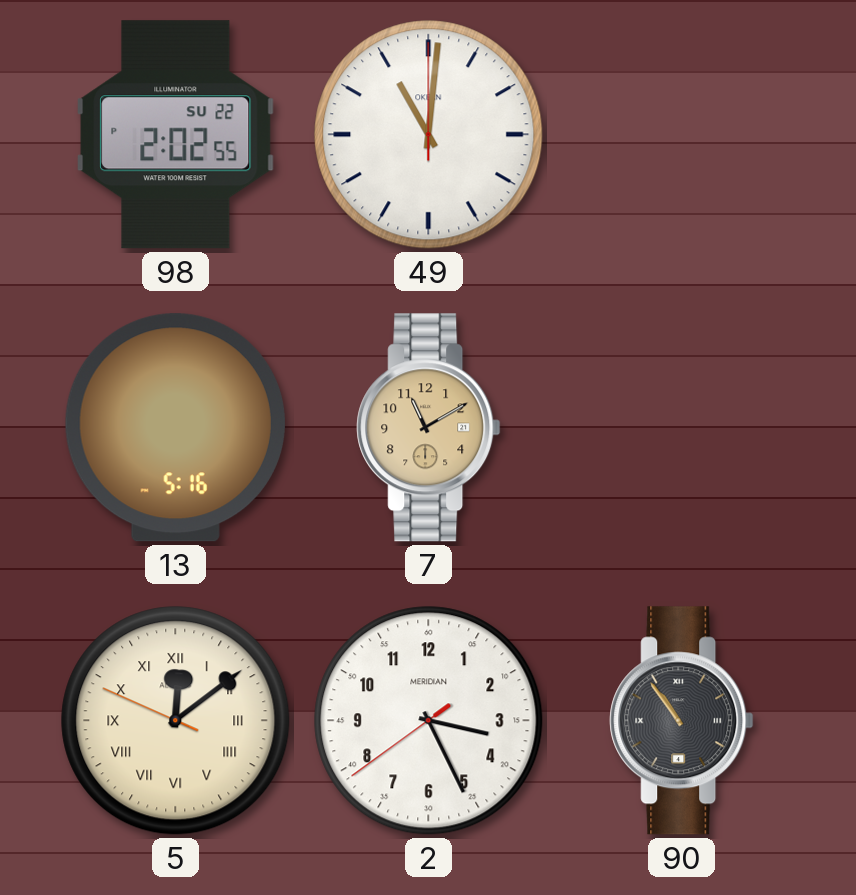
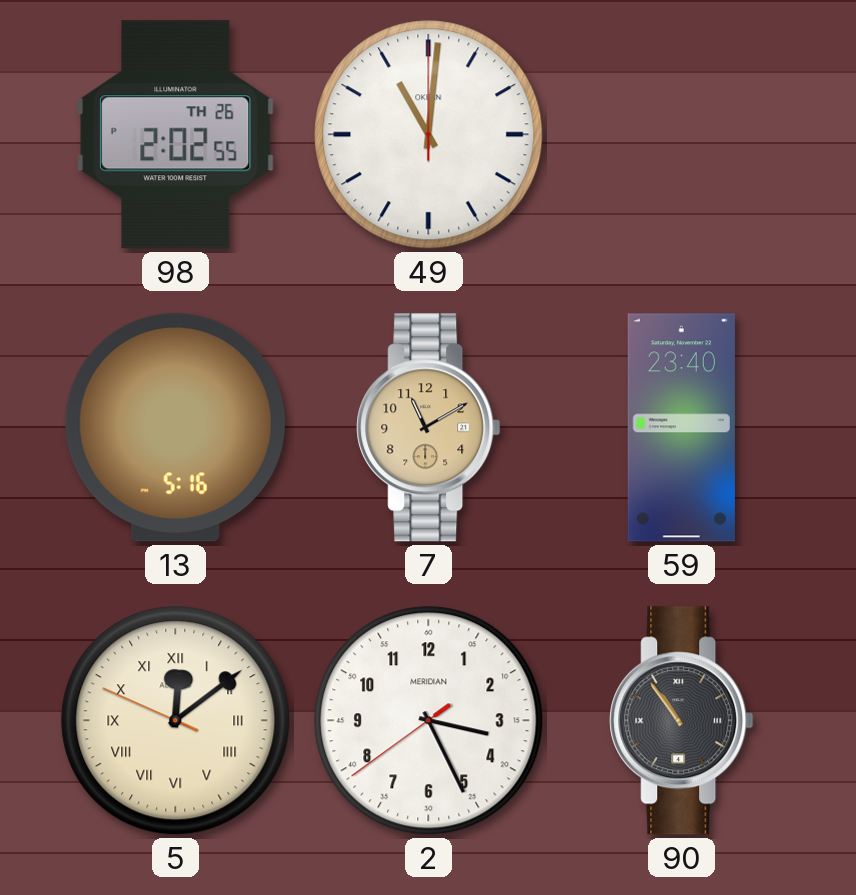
98 date: SU 22 -> TH 26
59: none -> 23:40
